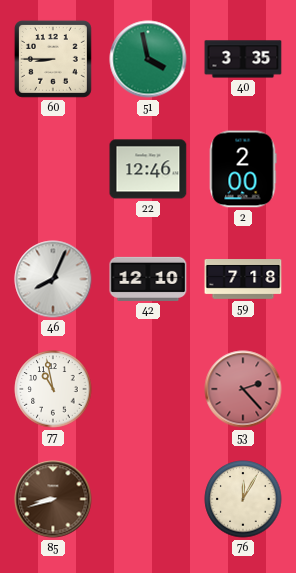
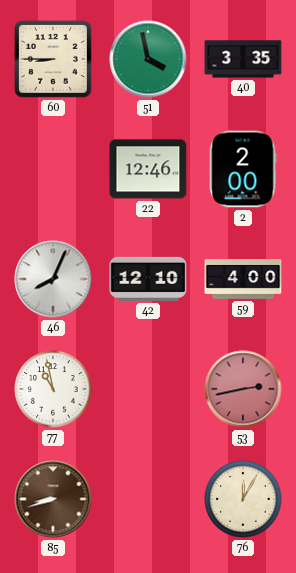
59: 7:18 -> 4:00
53: 2:23 -> 2:43
